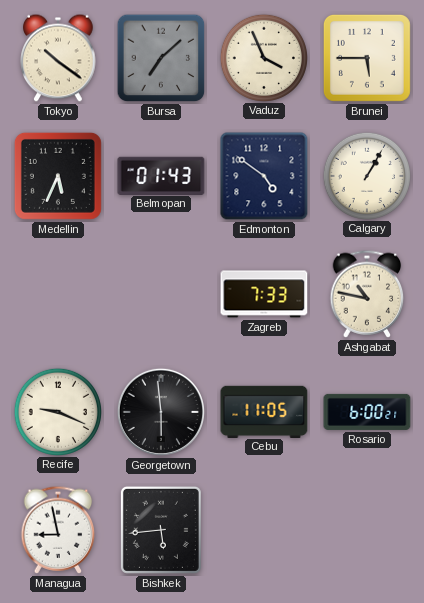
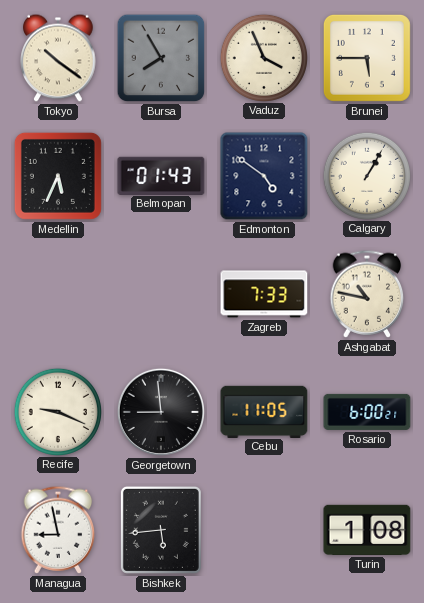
Bursa: 7:08 -> 7:55
Georgetown: 5:59 -> 8:59
Turin: none -> 1:08
